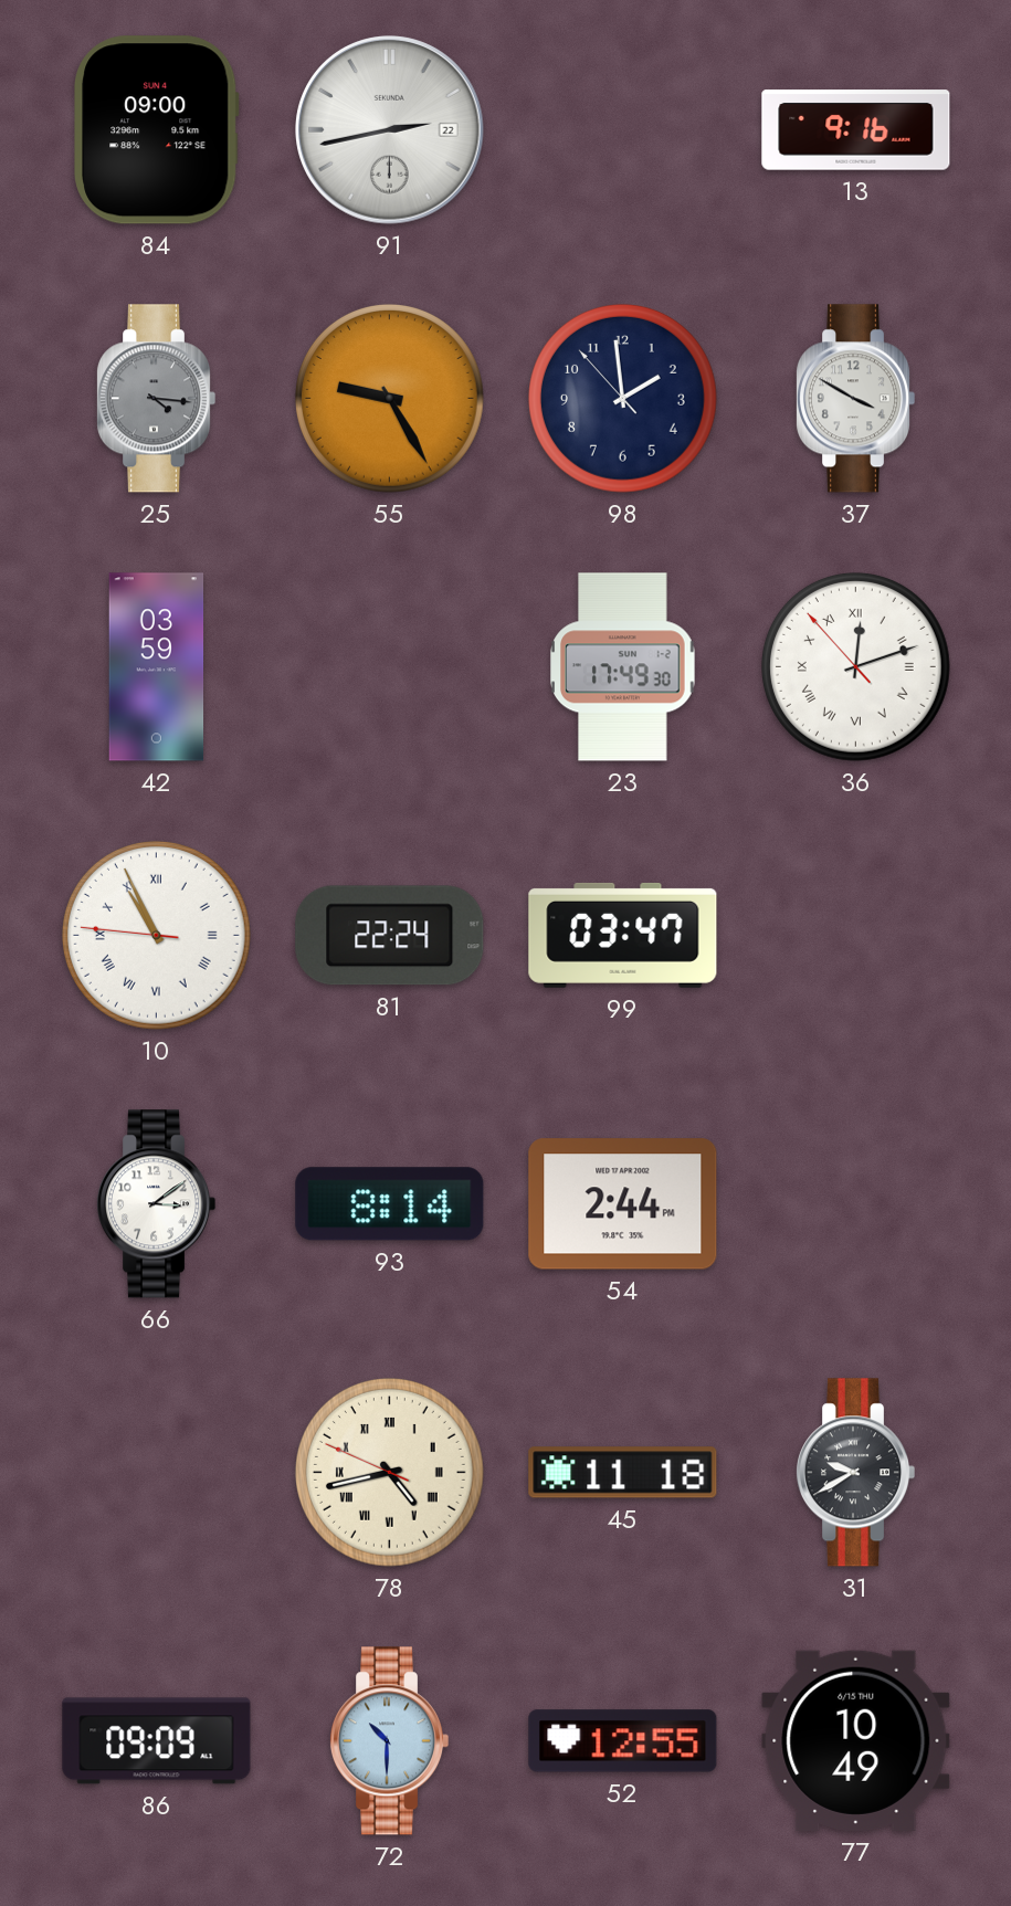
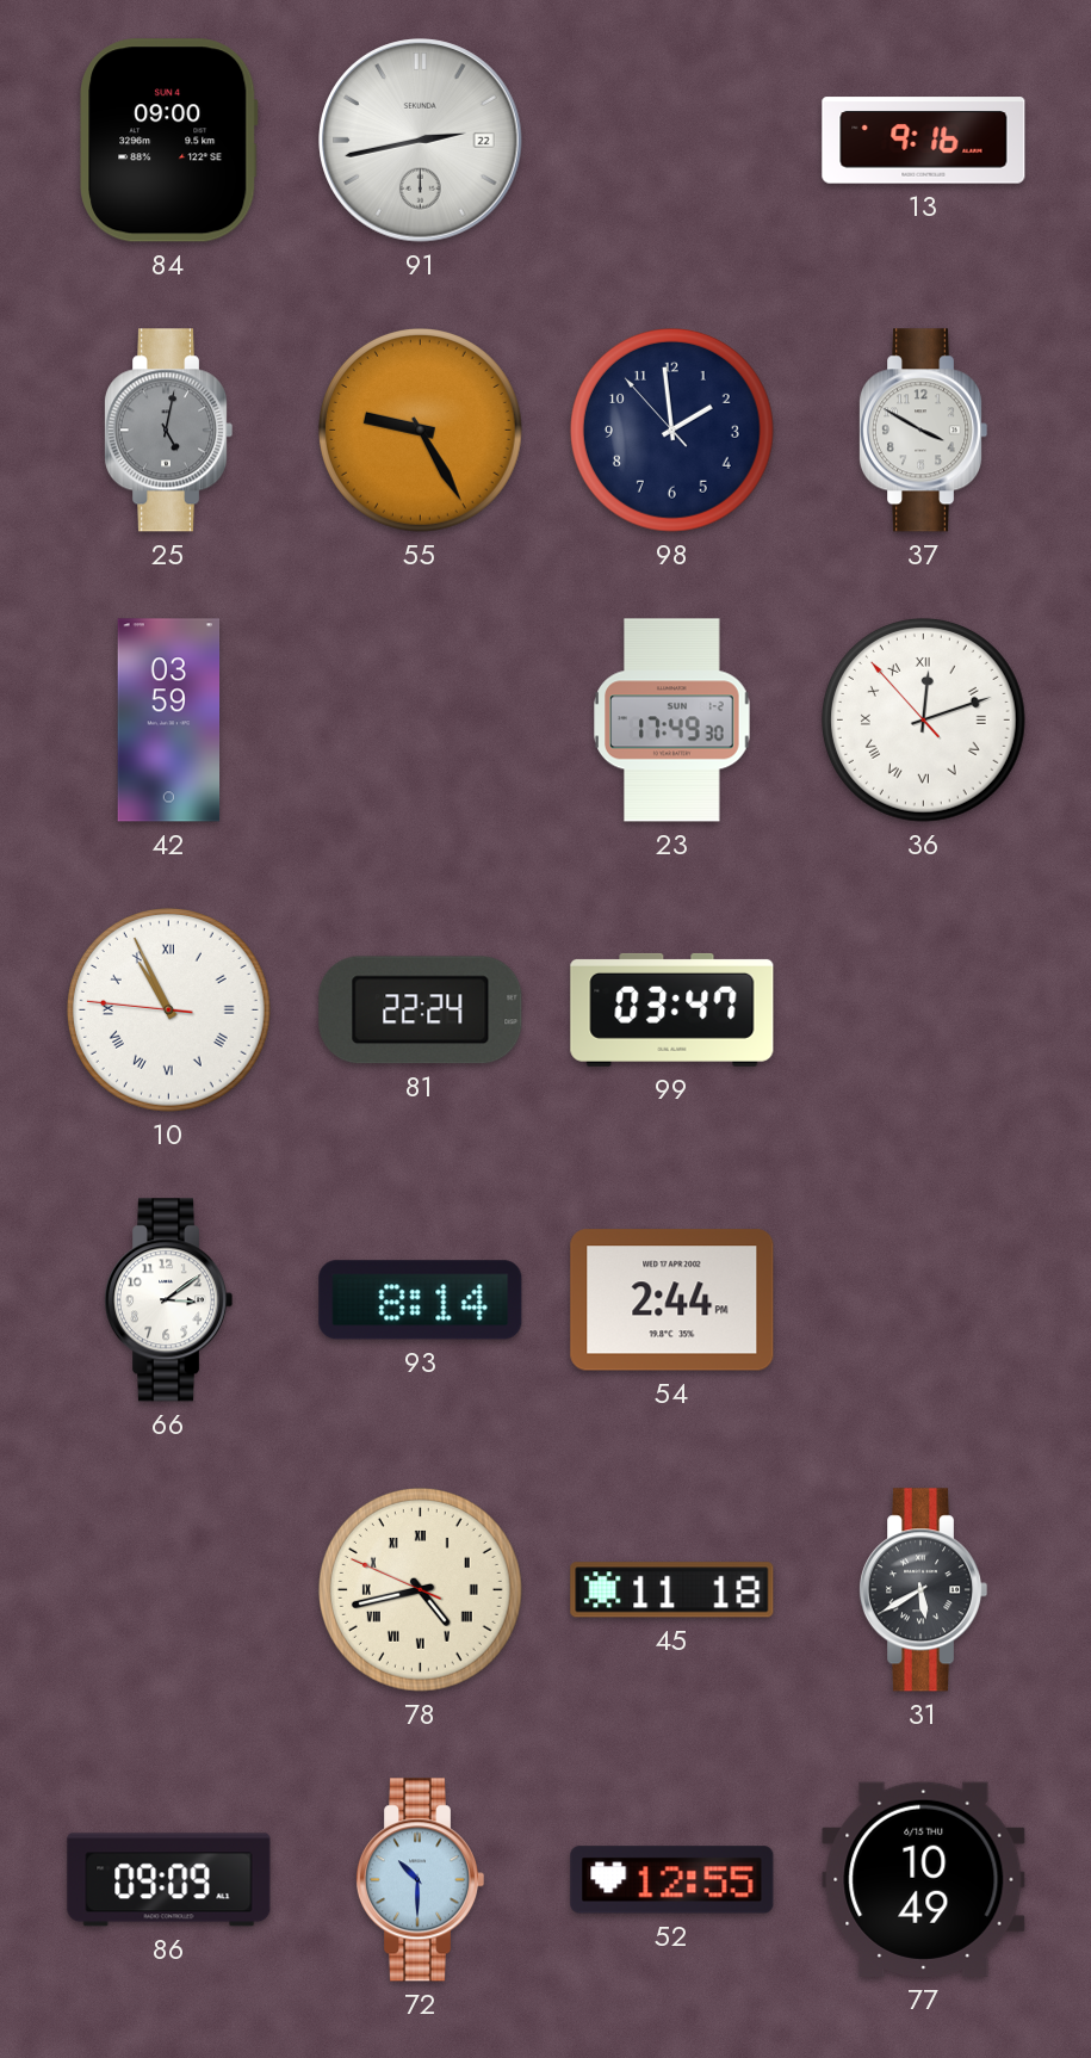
25: 4:16 -> 5:02
31: 9:40 -> 5:40
